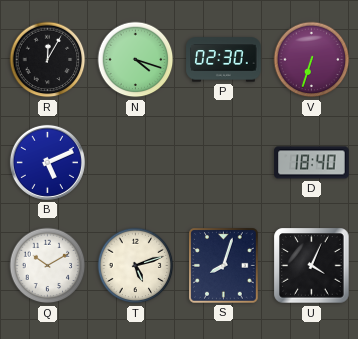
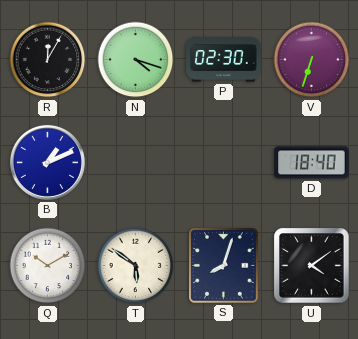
B: 5:11 -> 1:11
T: 5:12 -> 5:51
U: 4:04 -> 4:09
